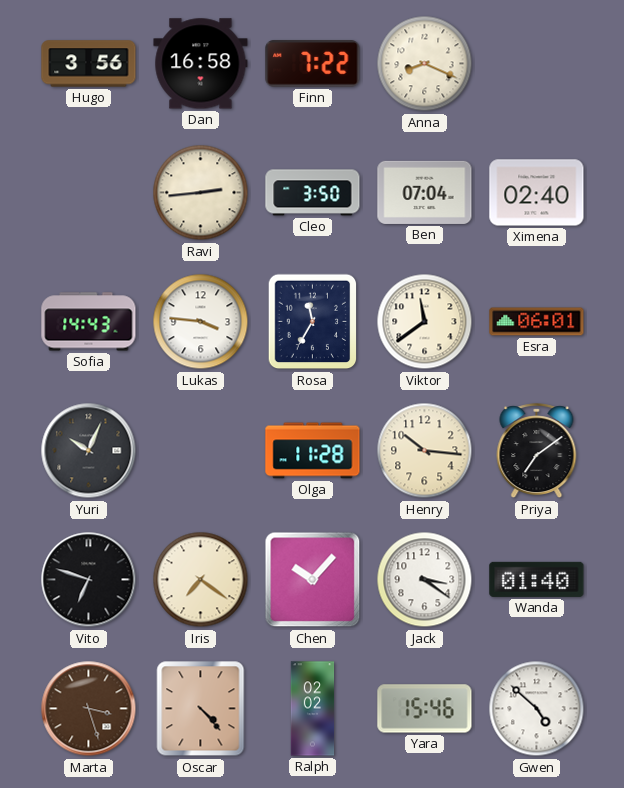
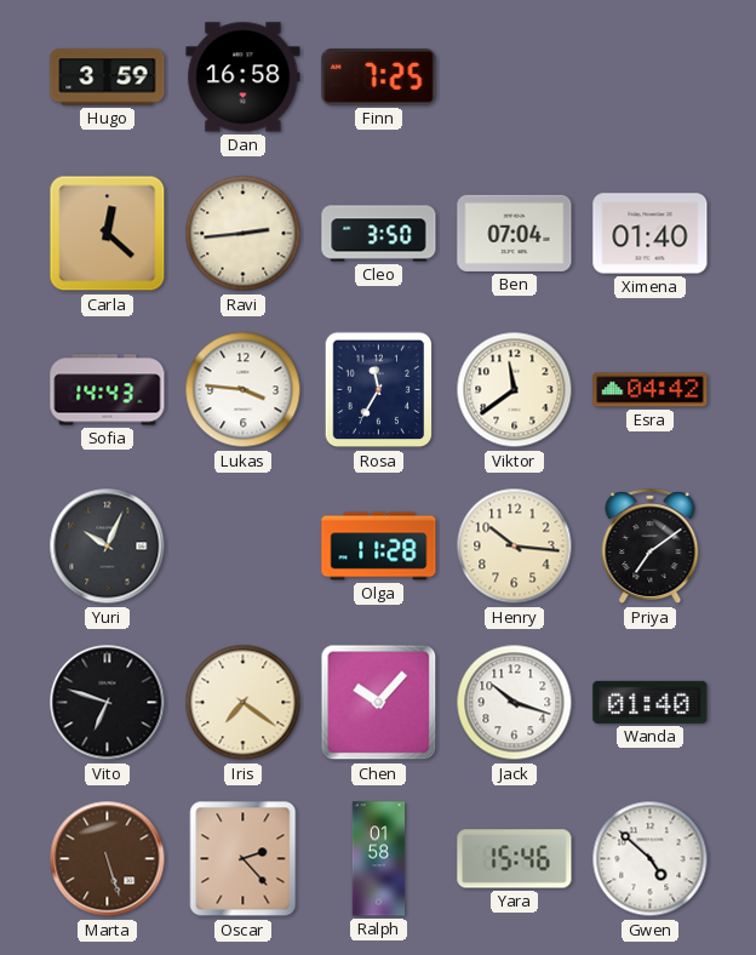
Hugo: 3:56 -> 3:59
Finn: 7:22 -> 7:25
Anna: 8:19 -> none
Carla: none -> 12:22
Ximena: 02:40 -> 01:40
Esra: 06:01 -> 04:42
Jack: 3:21 -> 10:18
Marta: 3:27 -> 5:27
Oscar: 4:23 -> 2:23
Ralph: 02:02 -> 01:58
